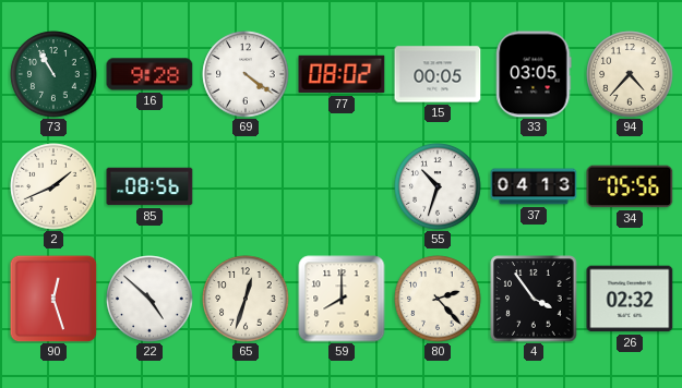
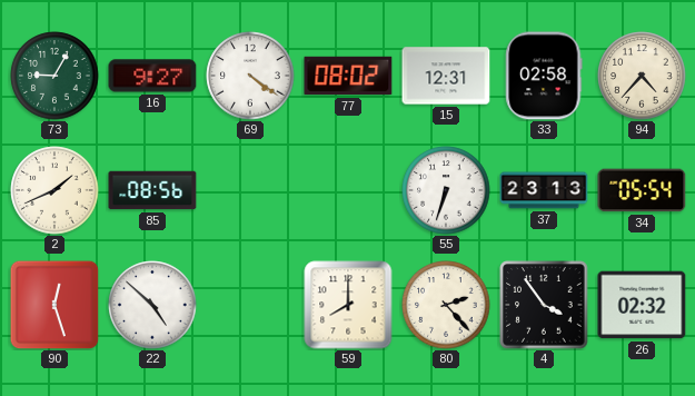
73: 10:55 -> 9:05
16: 9:28 -> 9:27
15: 00:05 -> 12:31
33: 03:05 -> 02:58
55: 10:33 -> 6:33
37: 04:13 -> 23:13
34: 05:56 -> 05:54
65: 12:33 -> none
